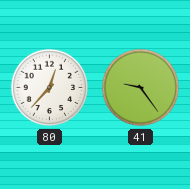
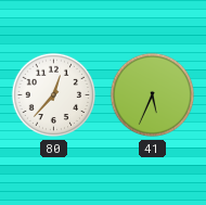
41: 9:24 -> 5:34
